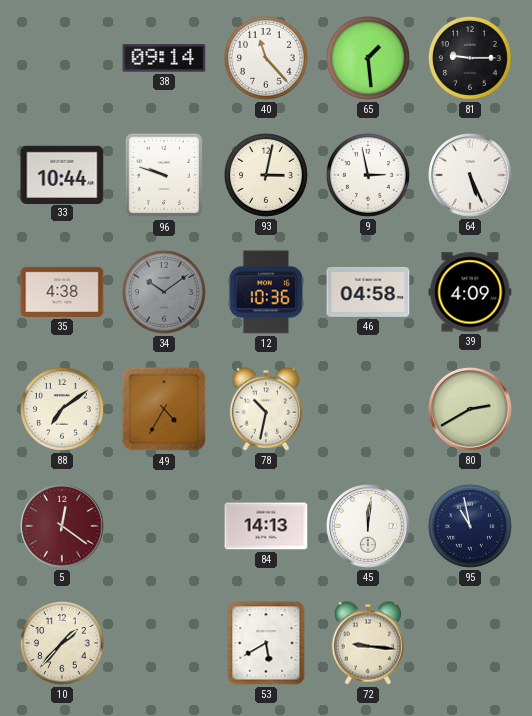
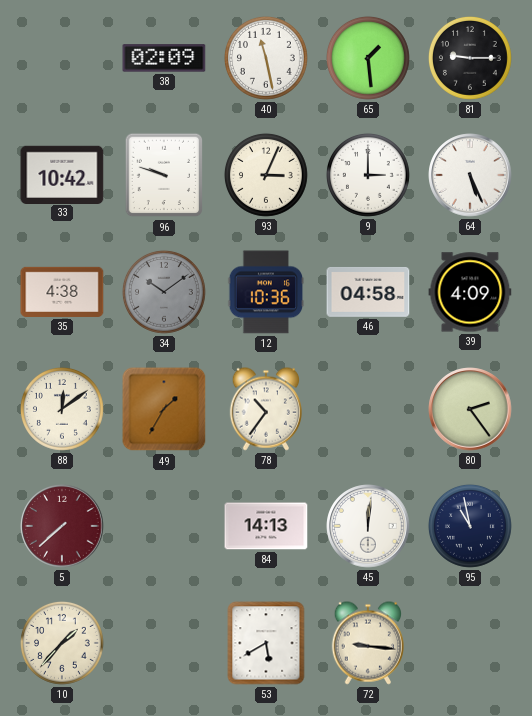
38: 09:14 -> 02:09
40: 11:23 -> 11:28
33: 10:44 -> 10:42
93: 3:02 -> 3:04
9: 2:58 -> 3:00
88: 7:09 -> 12:09
49: 4:35 -> 1:35
78: 10:32 -> 10:36
80: 2:40 -> 2:24
5: 12:21 -> 7:38
